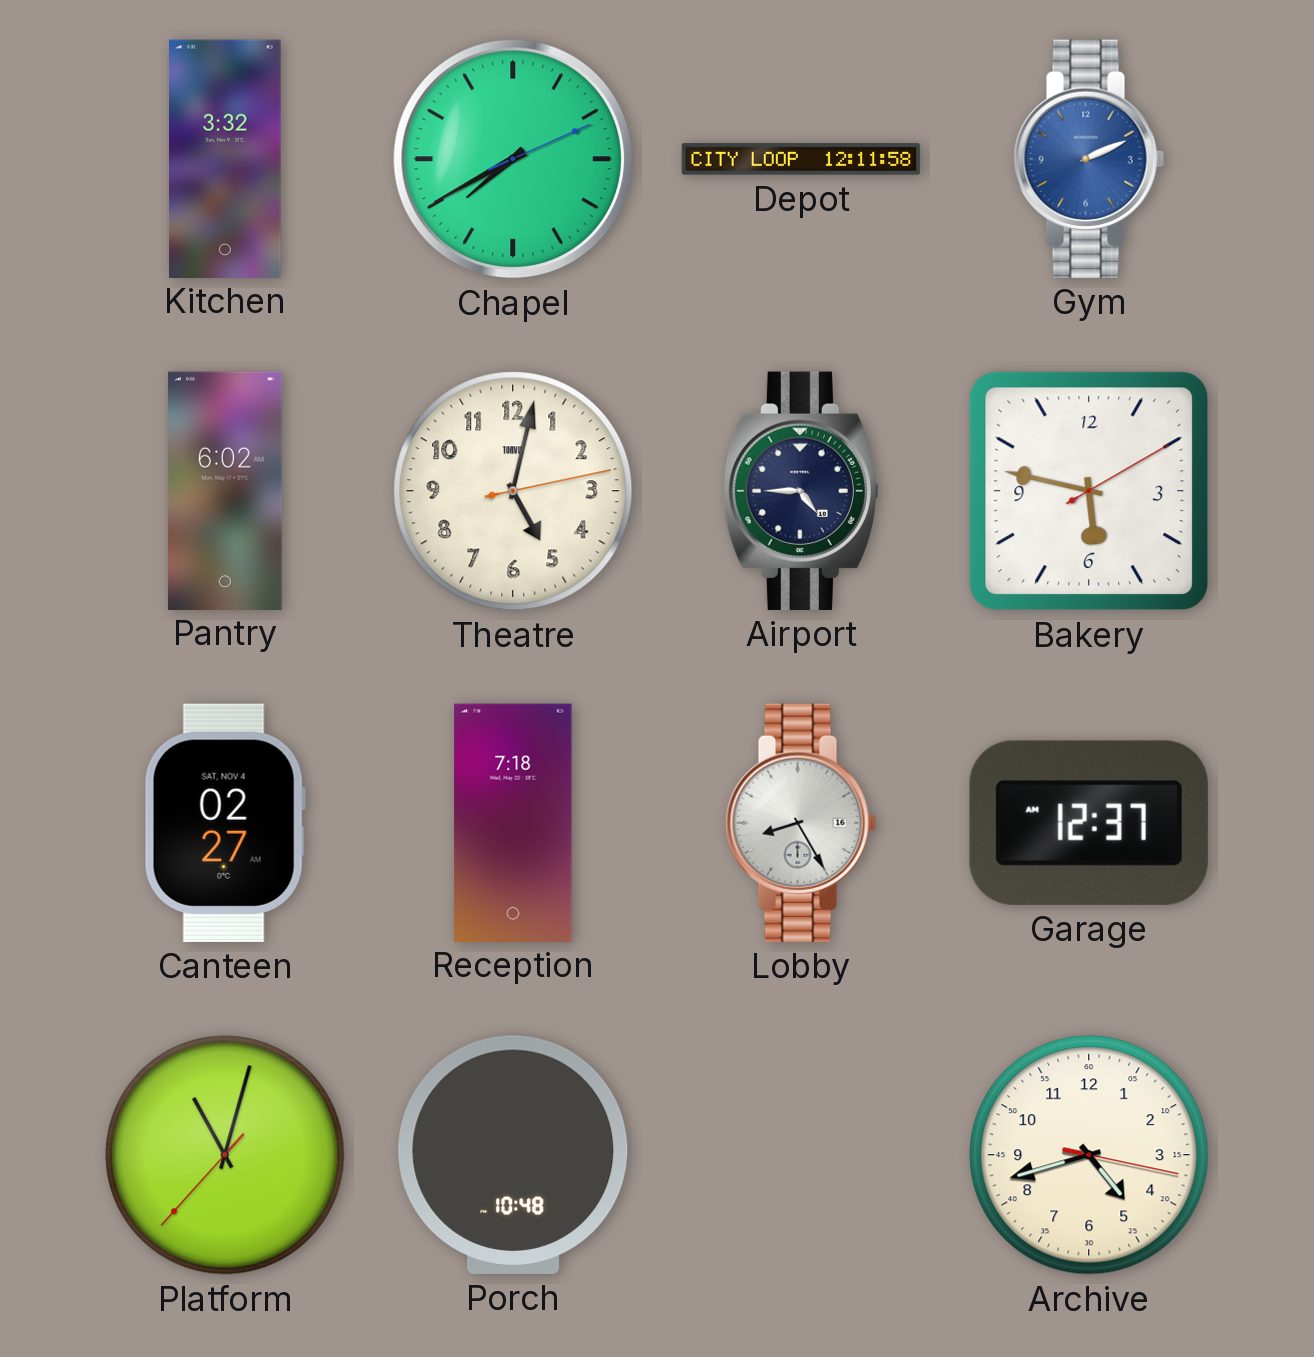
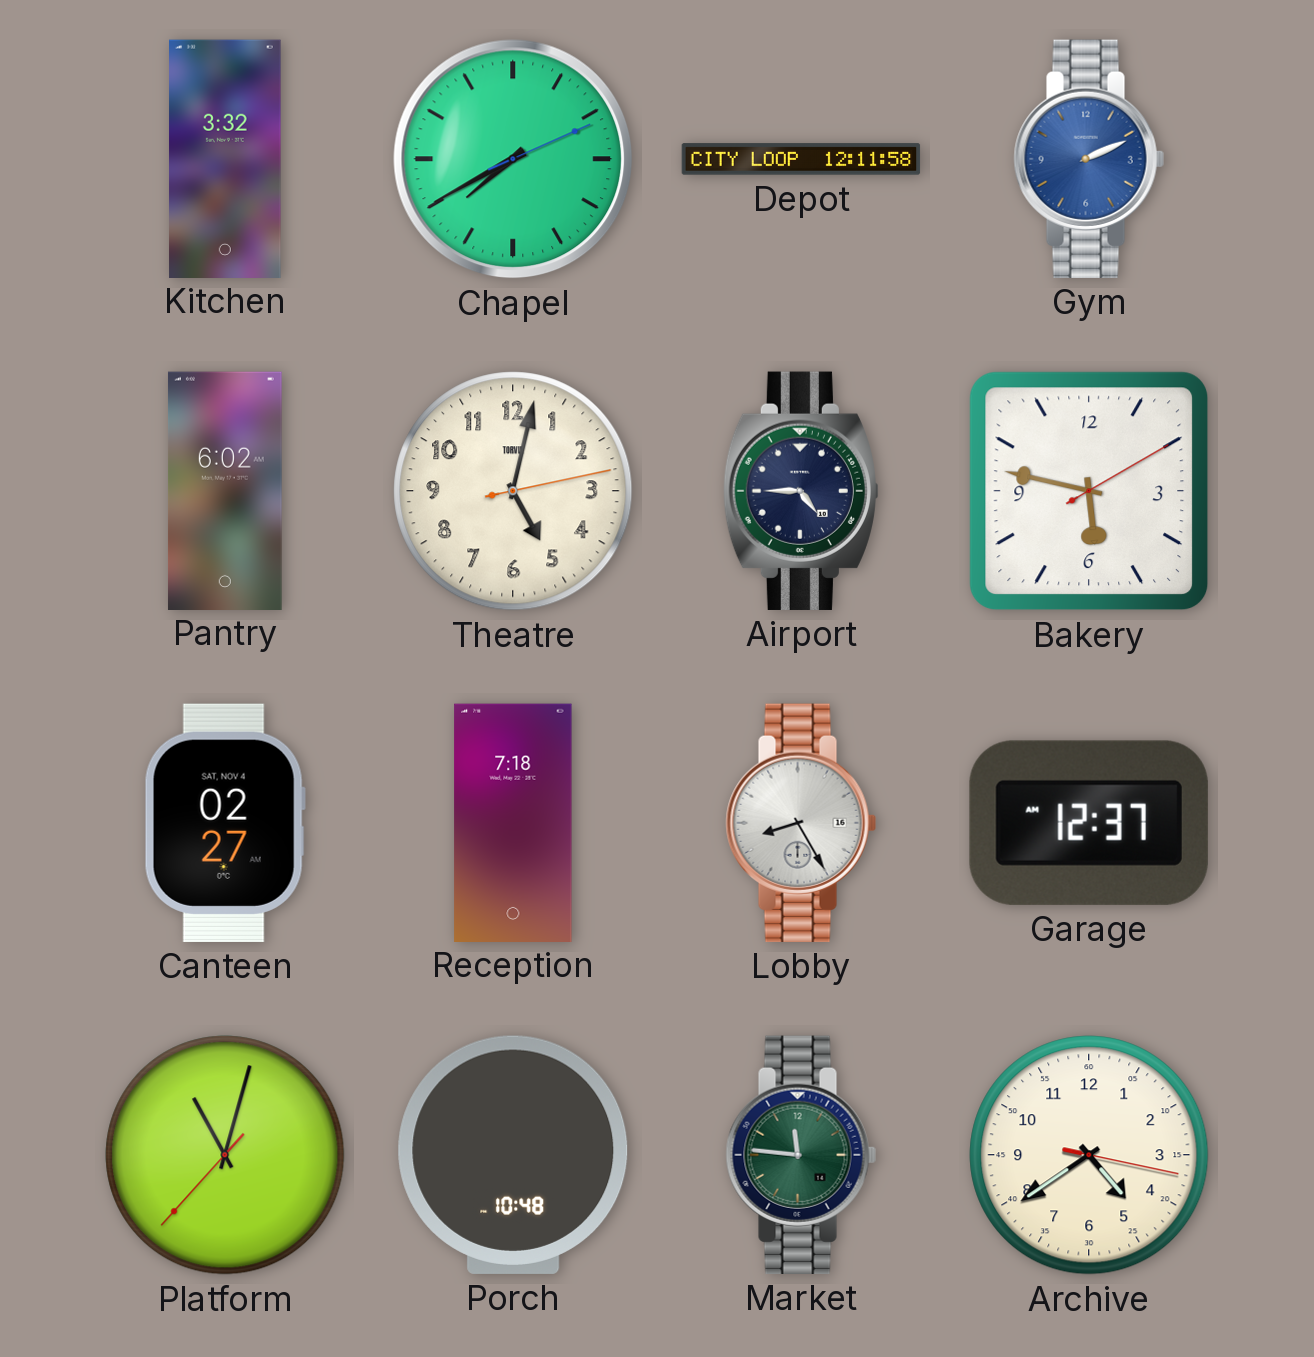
Market: none -> 11:46
Archive: 4:42 -> 4:39
